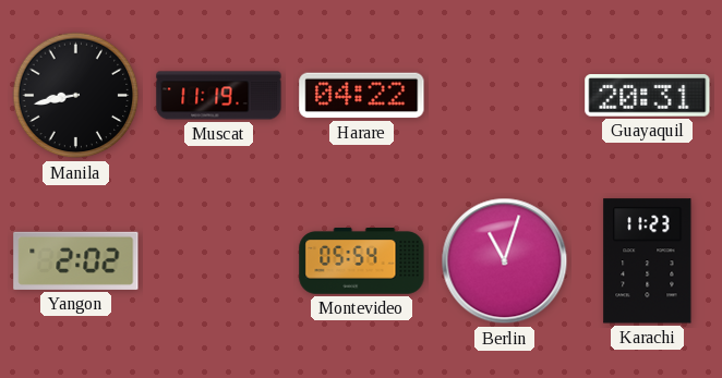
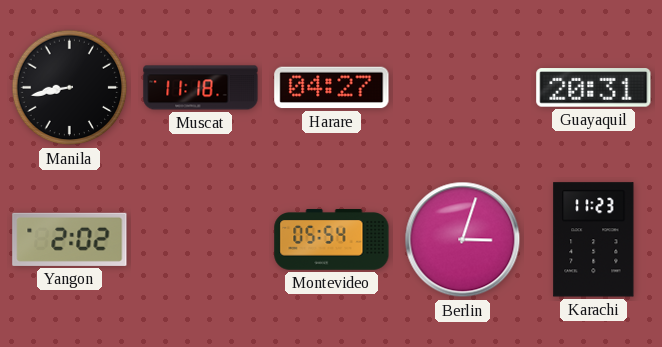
Muscat: 11:19 -> 11:18
Harare: 04:22 -> 04:27
Berlin: 11:03 -> 3:03
